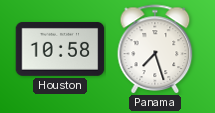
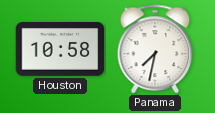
Panama: 7:27 -> 7:32
